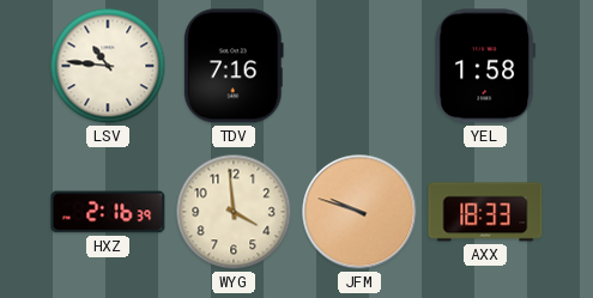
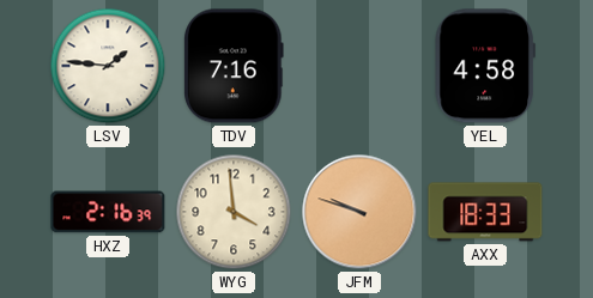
LSV: 10:46 -> 1:46
YEL: 1:58 -> 4:58
